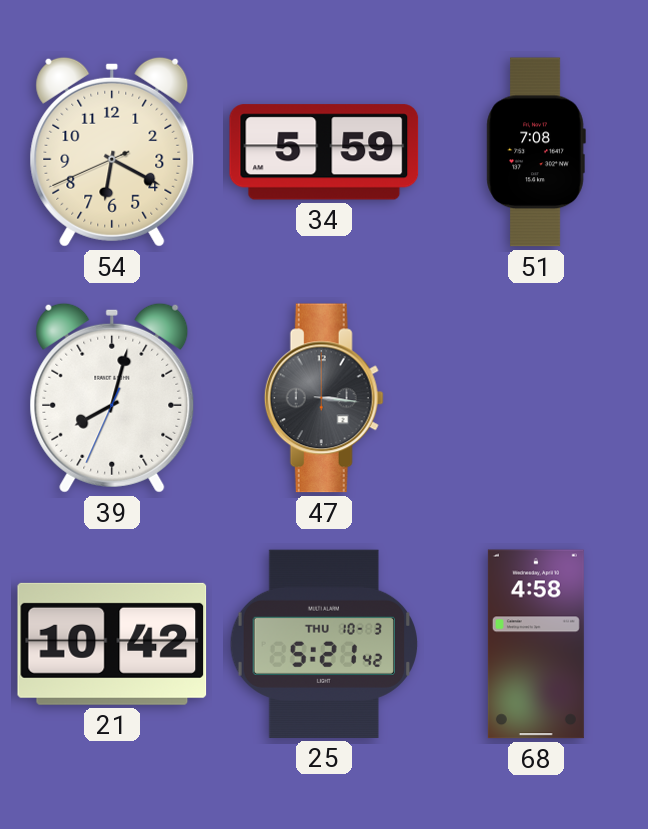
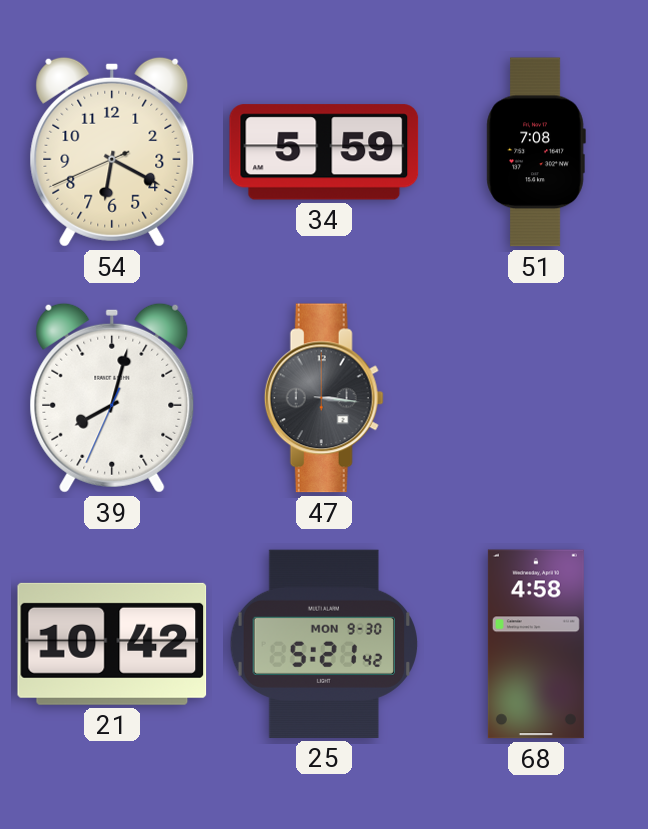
25 date: THU 10-3 -> MON 9-30
